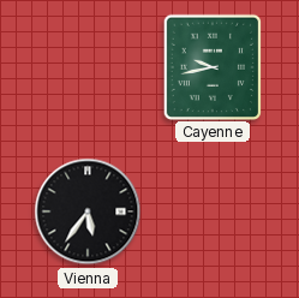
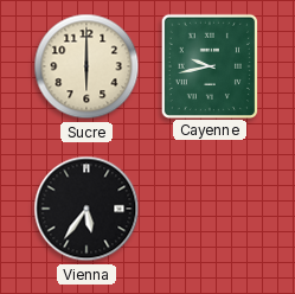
Sucre: none -> 6:00
